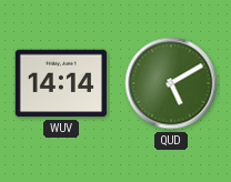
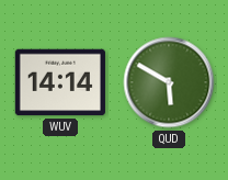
QUD: 5:10 -> 5:50
